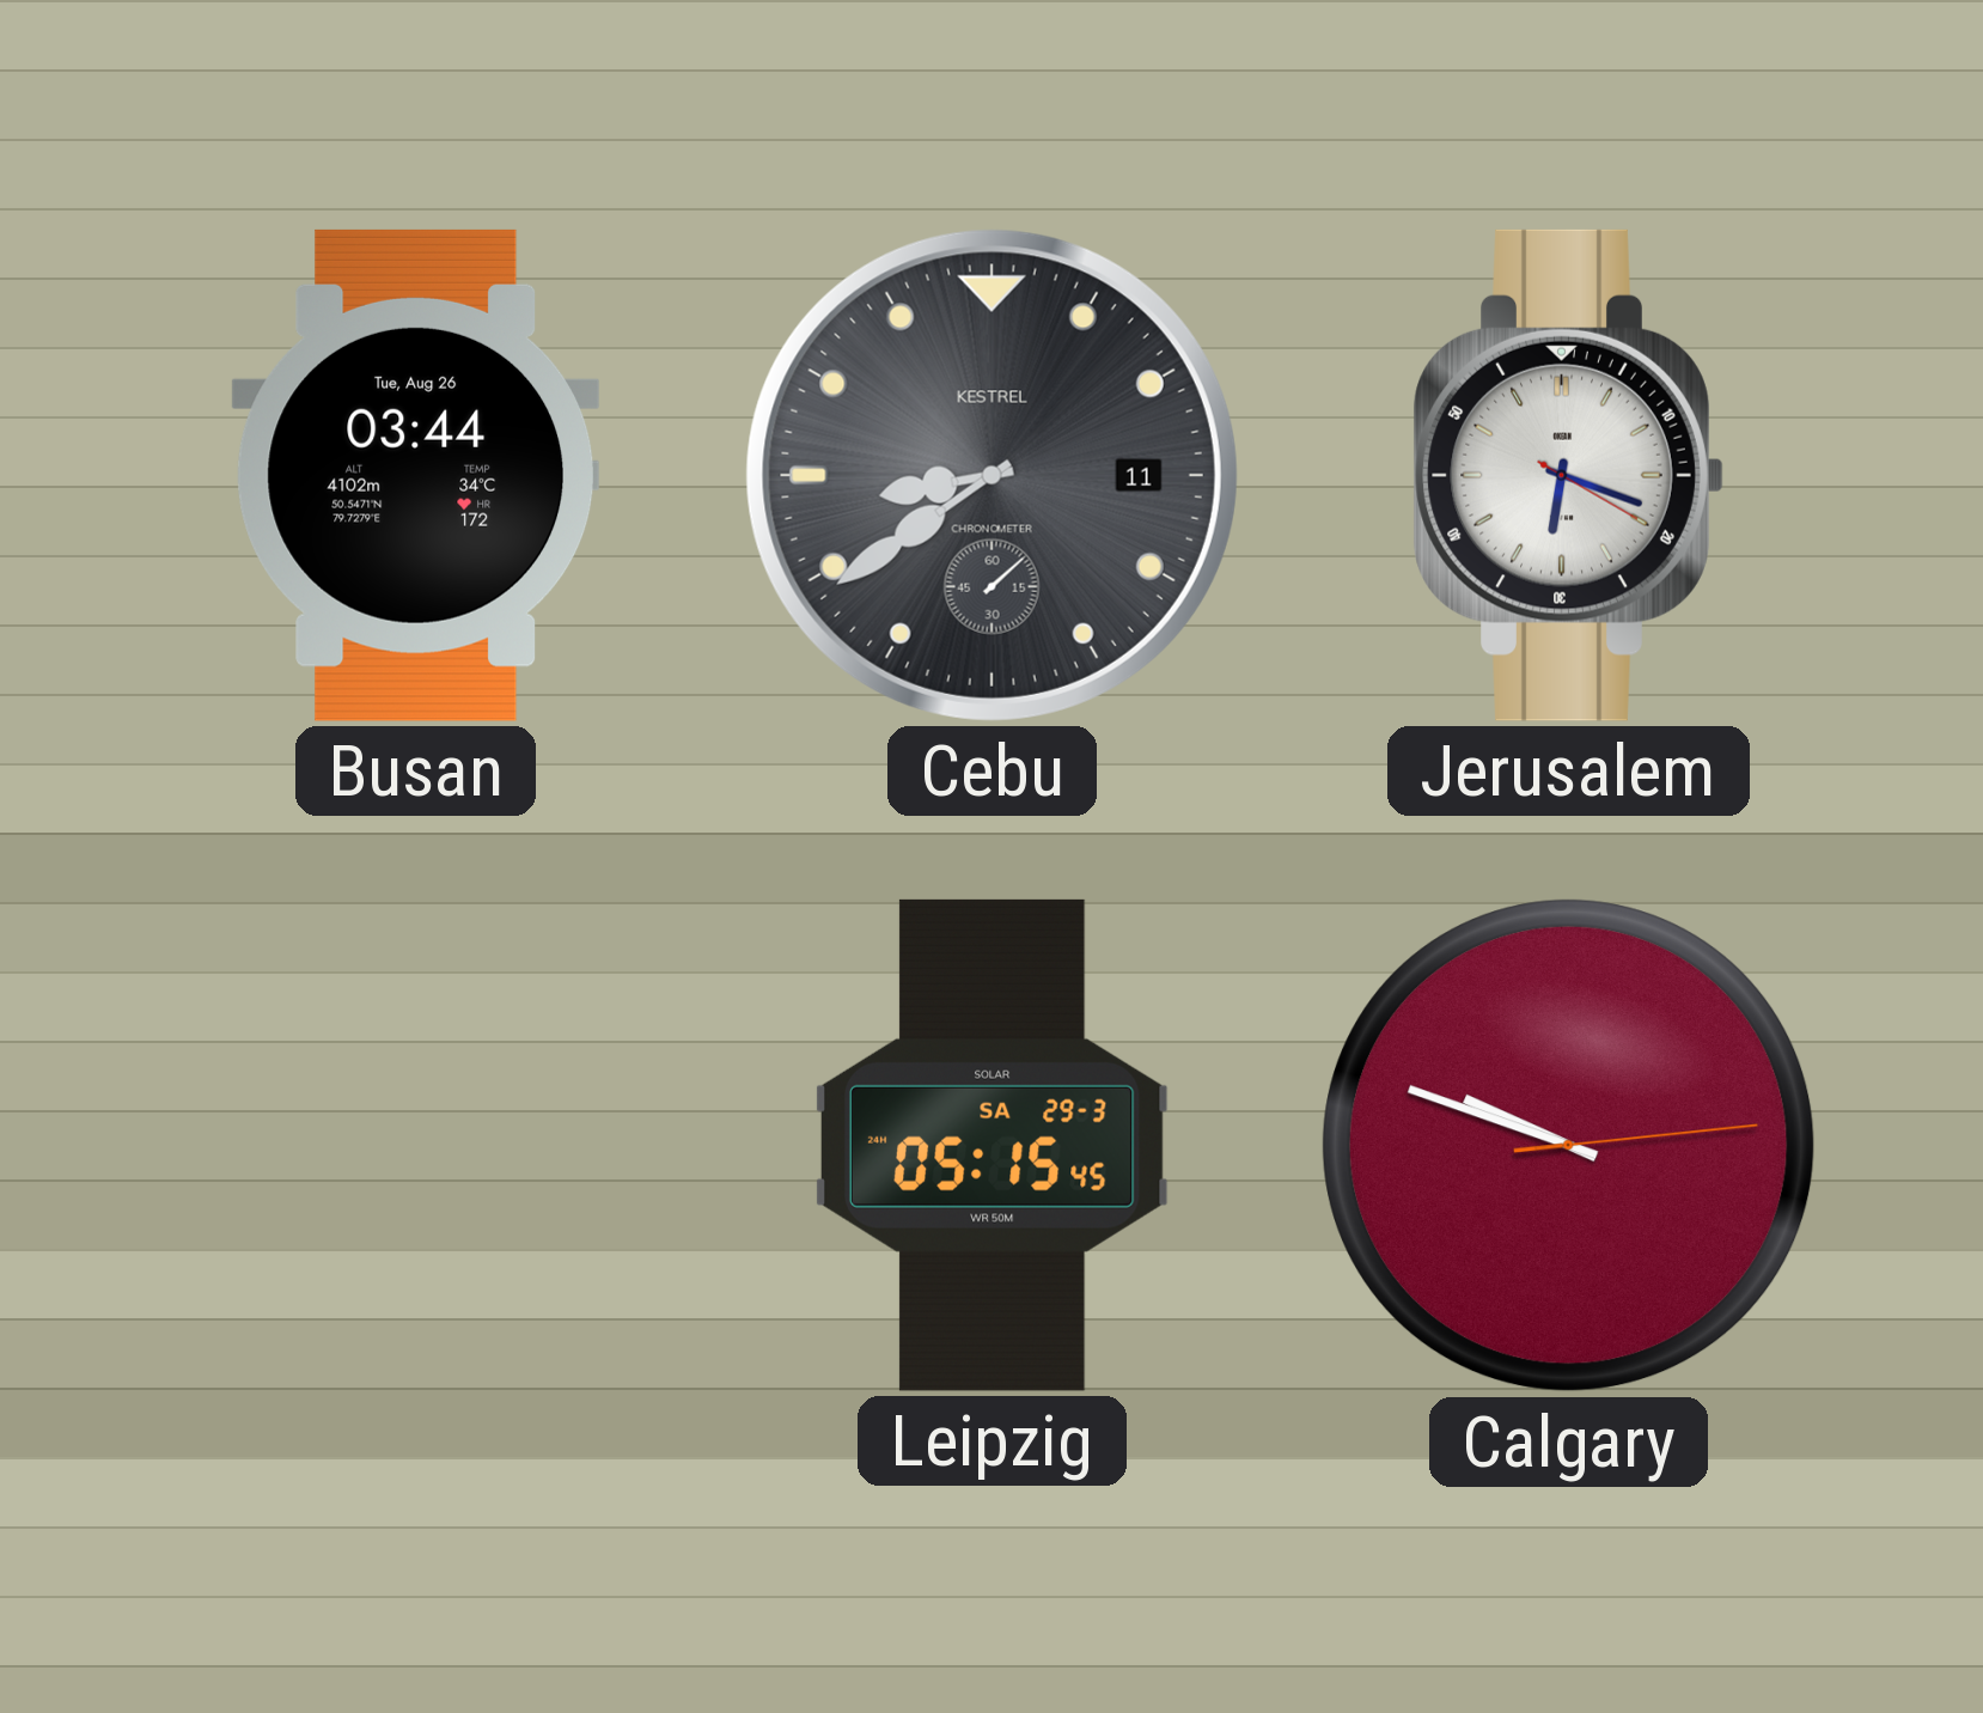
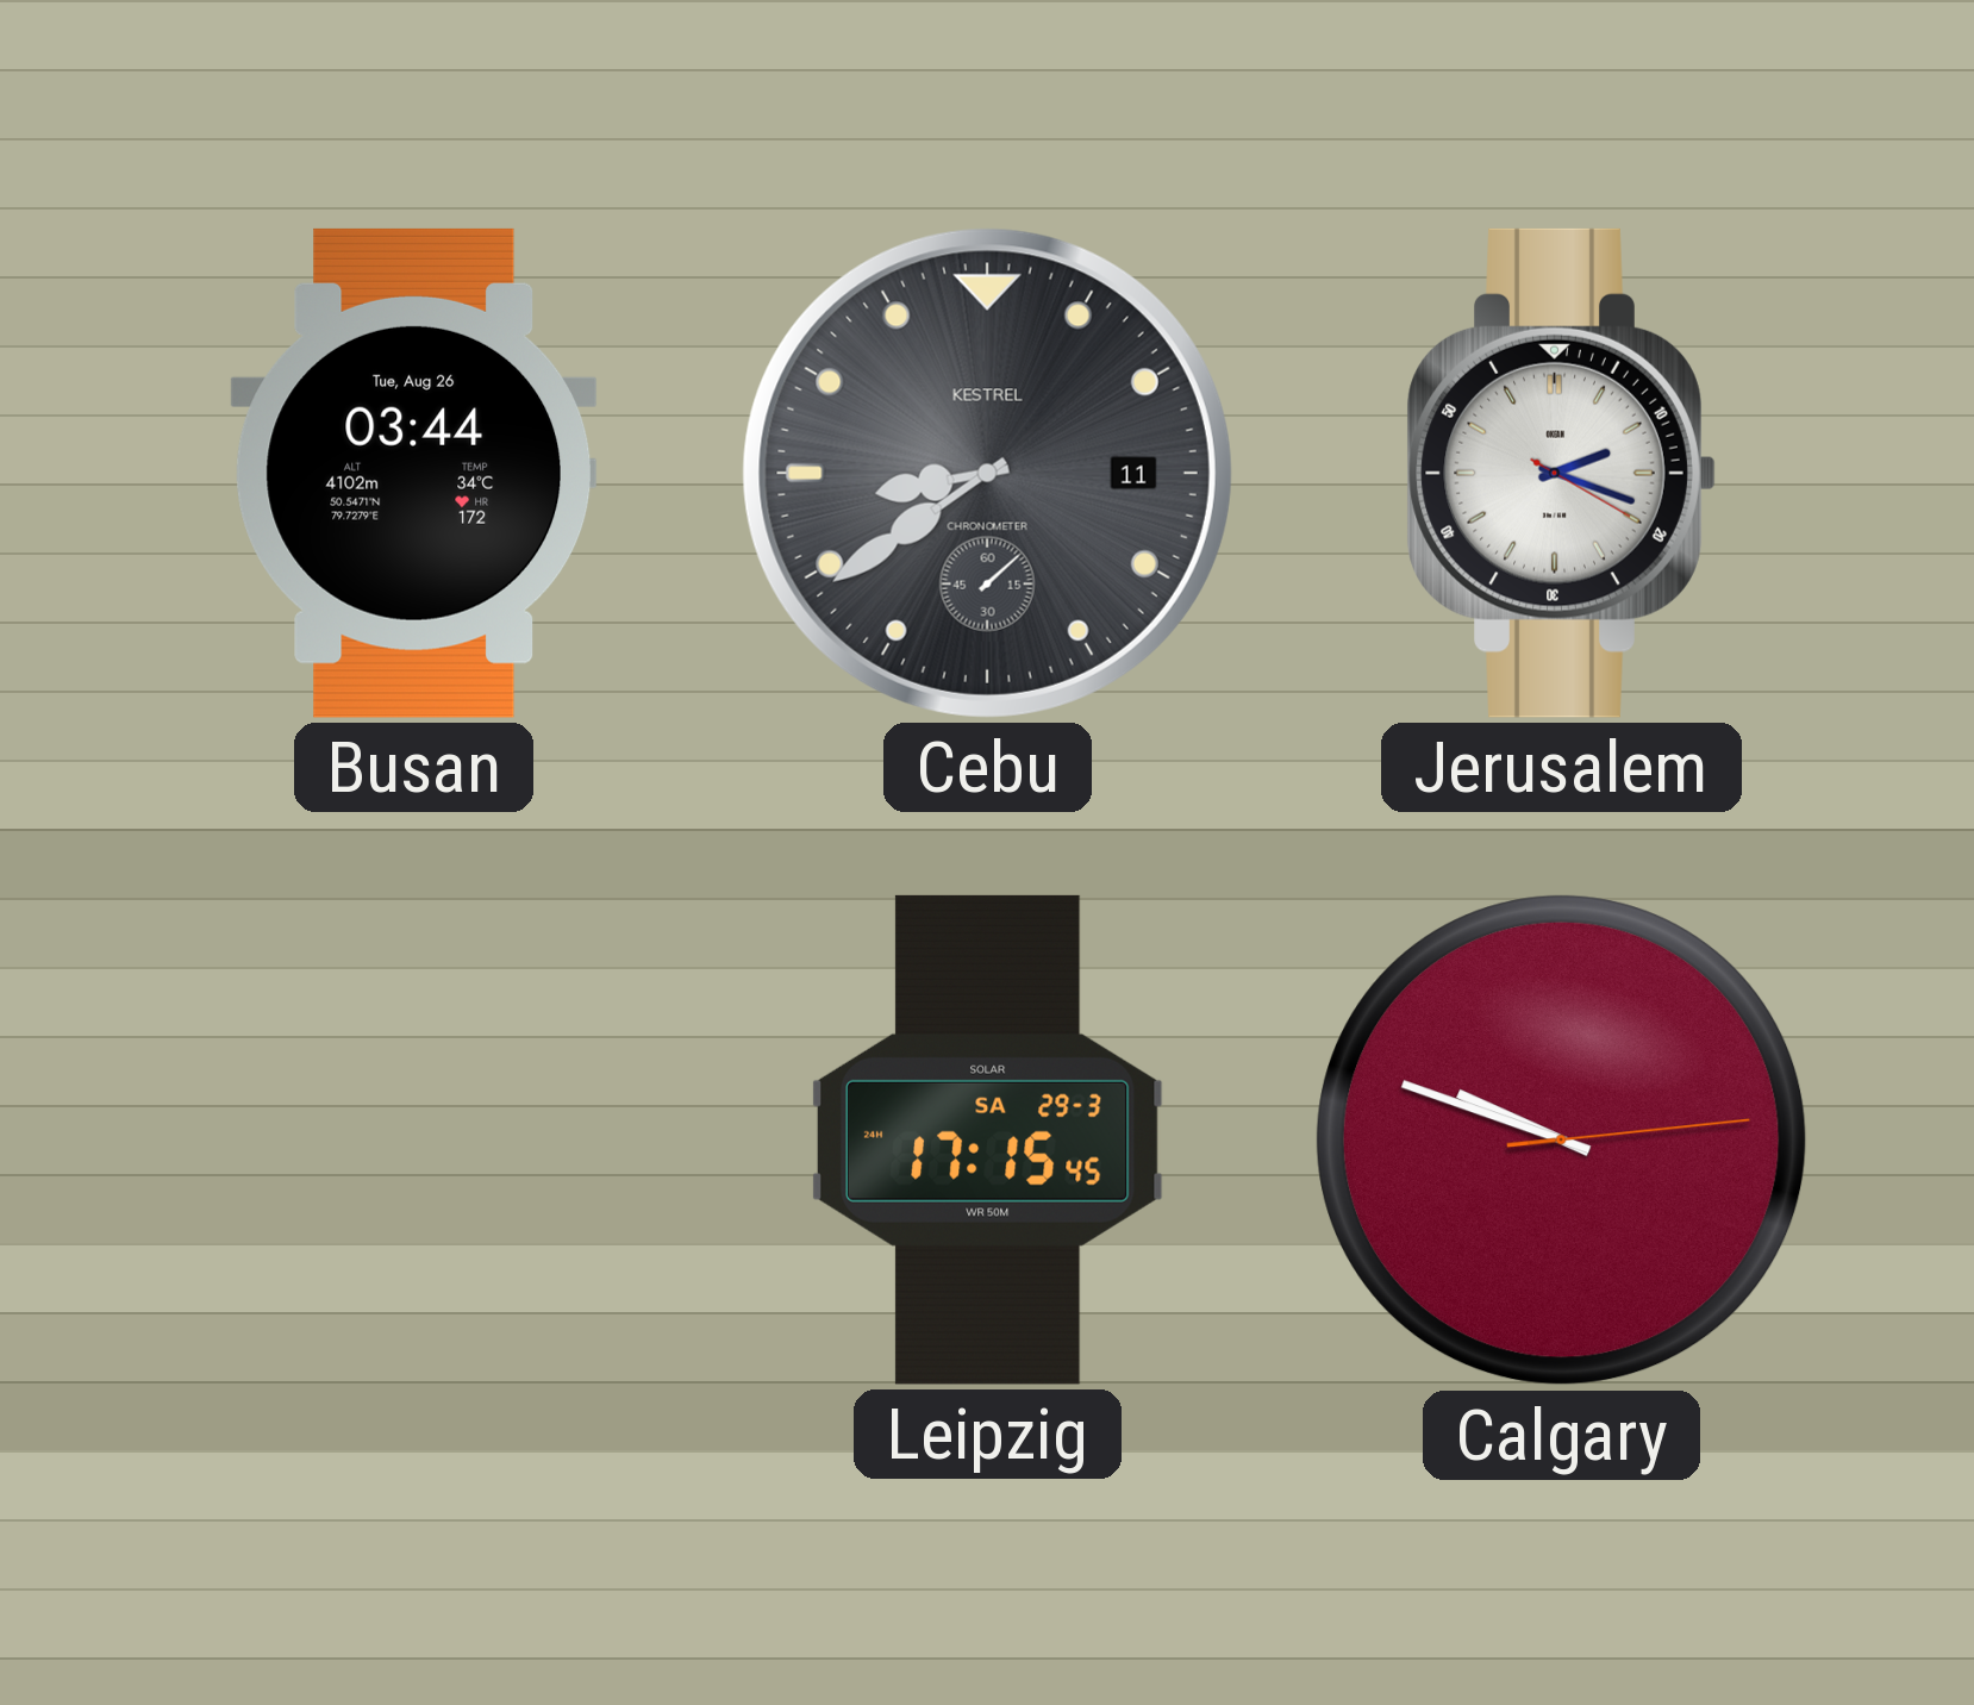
Jerusalem: 6:18 -> 2:18
Leipzig: 05:15 -> 17:15
